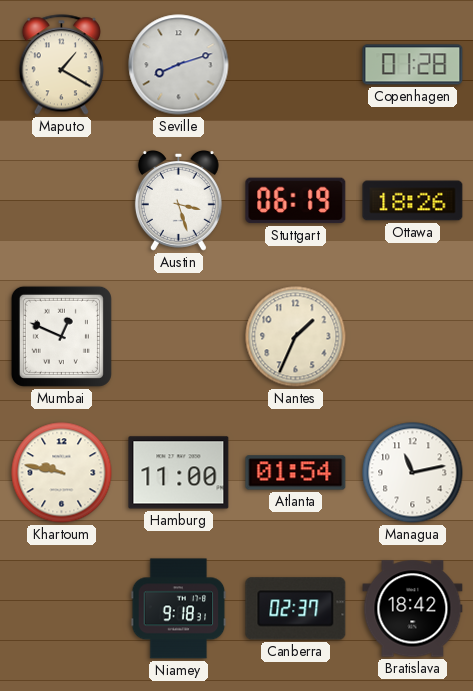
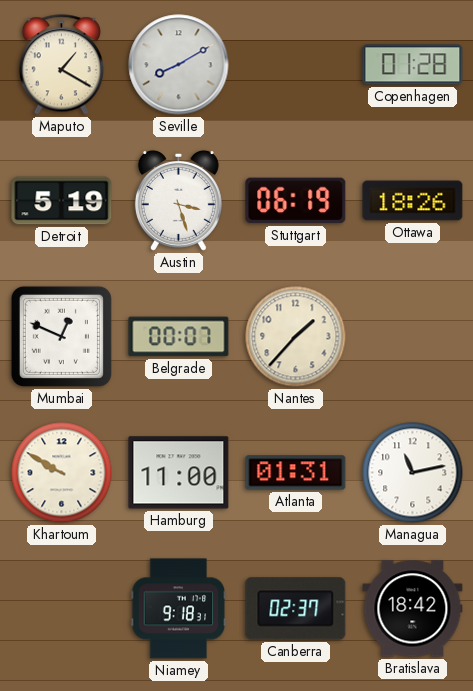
Seville: 8:12 -> 8:10
Detroit: none -> 5:19
Belgrade: none -> 00:07
Nantes: 1:34 -> 1:37
Khartoum: 9:47 -> 9:50
Atlanta: 01:54 -> 01:31
